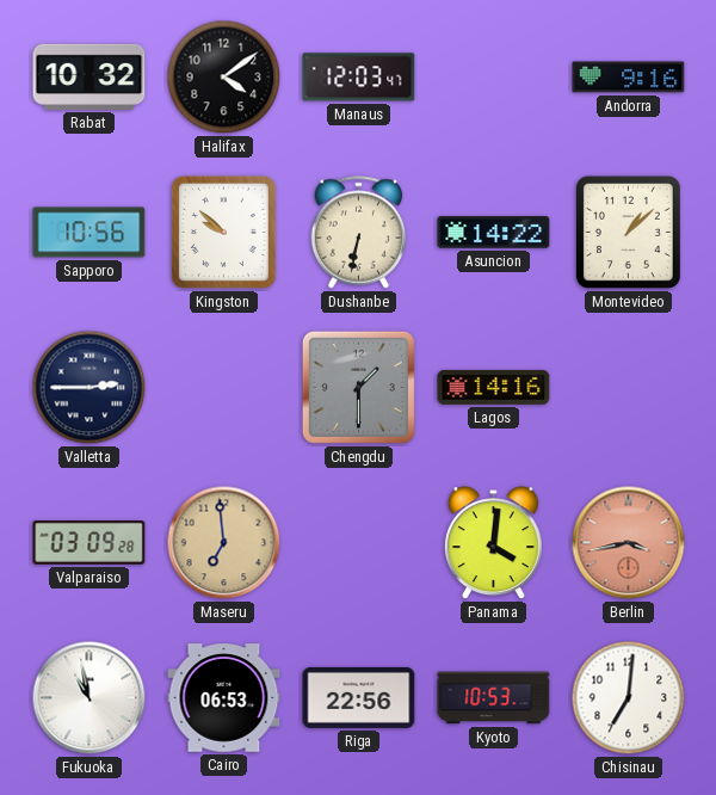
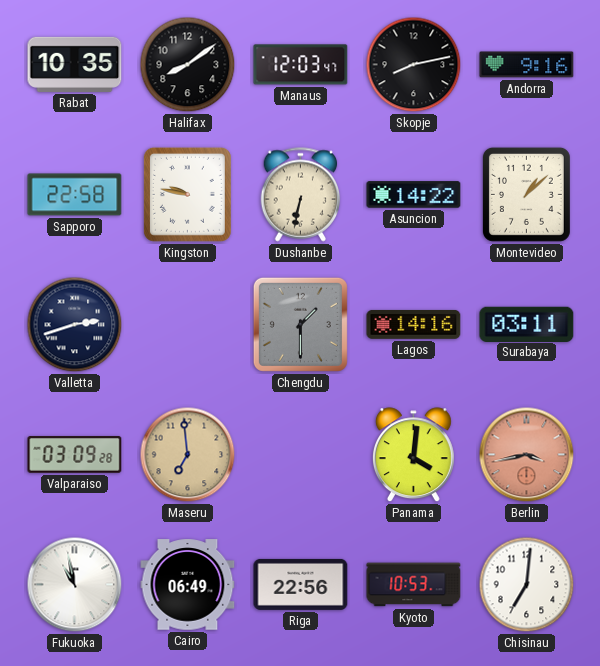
Rabat: 10:32 -> 10:35
Halifax: 4:09 -> 8:09
Skopje: none -> 8:13
Sapporo: 10:56 -> 22:58
Kingston: 9:52 -> 9:47
Valletta: 2:45 -> 2:42
Surabaya: none -> 03:11
Cairo: 06:53 -> 06:49
